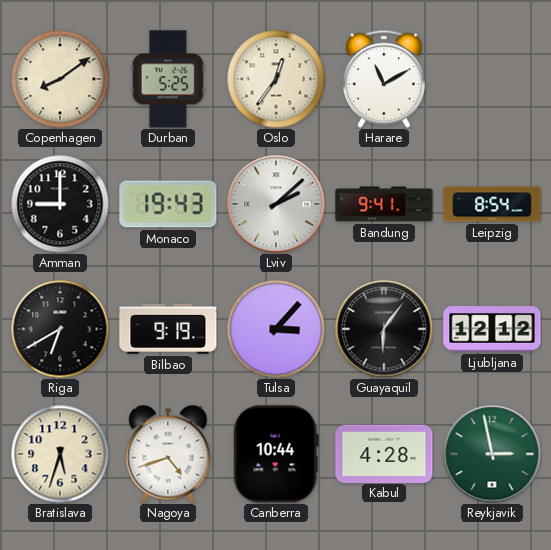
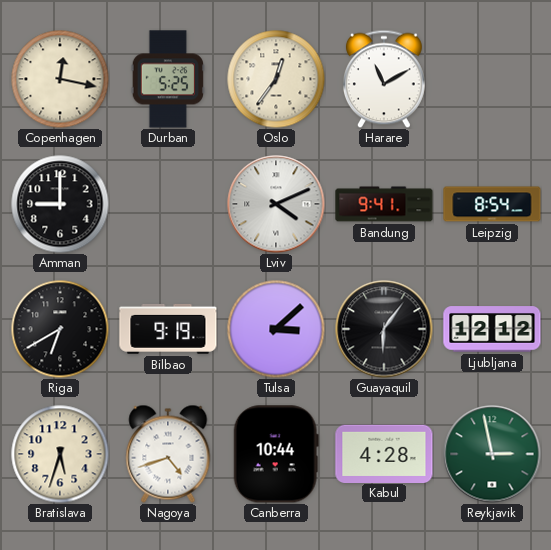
Copenhagen: 8:09 -> 12:17
Monaco: 19:43 -> none
Lviv: 2:08 -> 4:11
Tulsa: 3:07 -> 3:08
